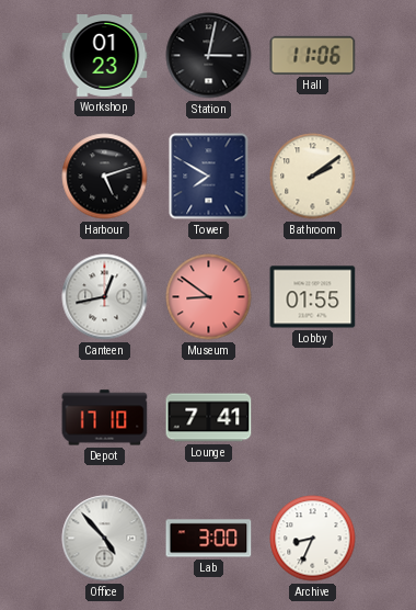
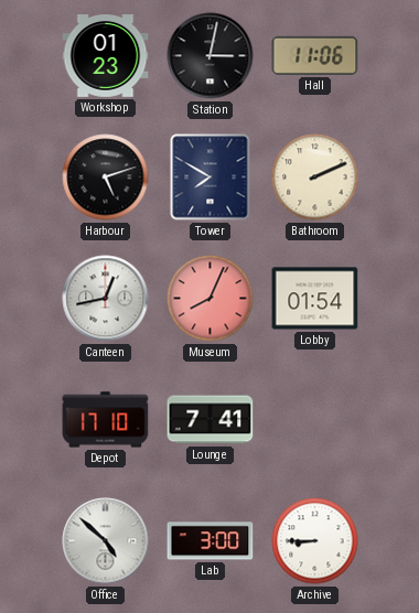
Bathroom: 2:09 -> 2:11
Museum: 8:51 -> 8:04
Lobby: 01:55 -> 01:54
Office: 4:53 -> 4:52
Archive: 8:34 -> 8:45
